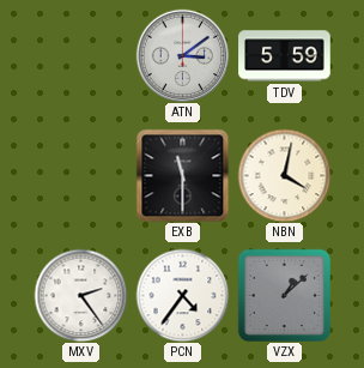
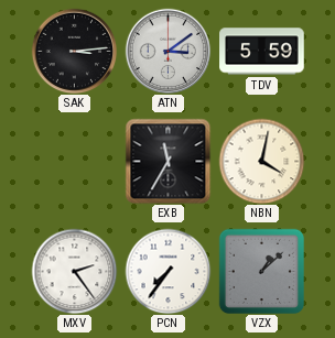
SAK: none -> 3:14
EXB: 11:30 -> 11:35
PCN: 4:36 -> 7:36
